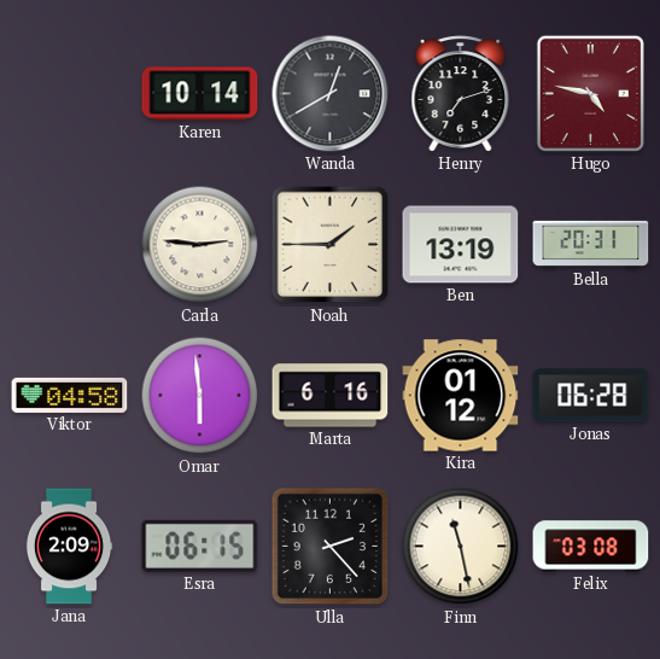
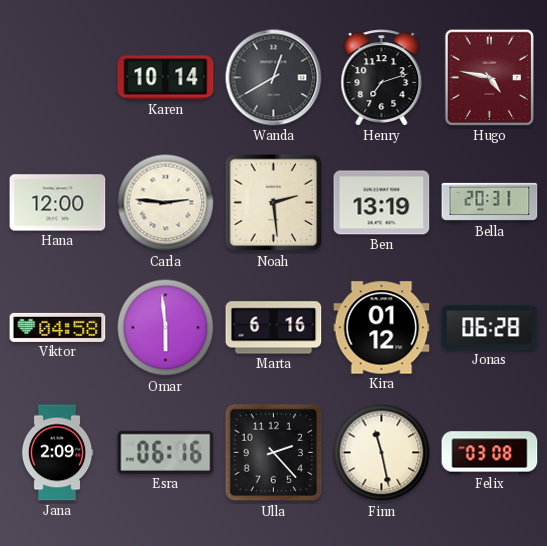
Hana: none -> 12:00
Noah: 1:45 -> 2:29
Esra: 06:15 -> 06:16
